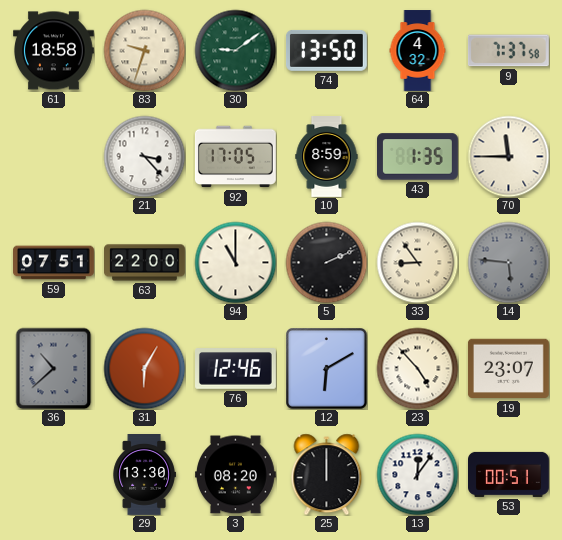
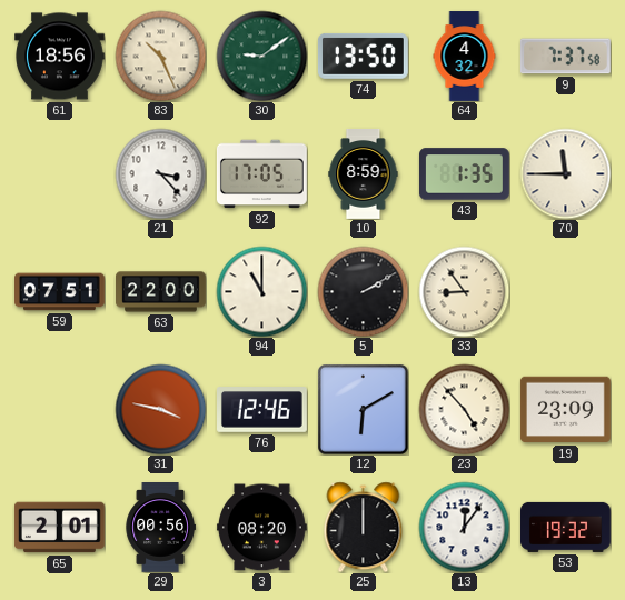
61: 18:58 -> 18:56
83: 9:33 -> 10:26
5: 2:11 -> 2:10
14: 5:46 -> none
36: 10:38 -> none
31: 6:05 -> 3:47
19: 23:07 -> 23:09
65: none -> 2:01
29: 13:30 -> 00:56
53: 00:51 -> 19:32
